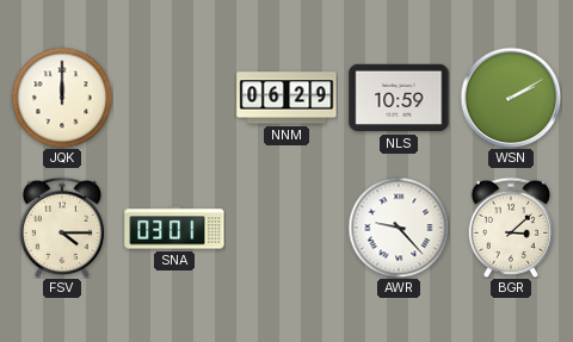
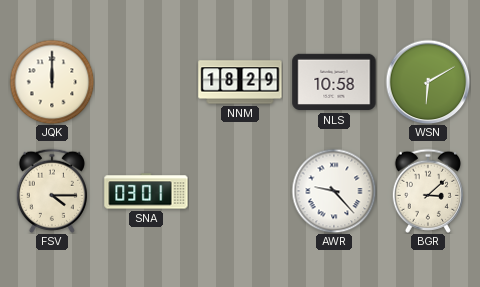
NNM: 06:29 -> 18:29
NLS: 10:59 -> 10:58
WSN: 2:10 -> 6:10
